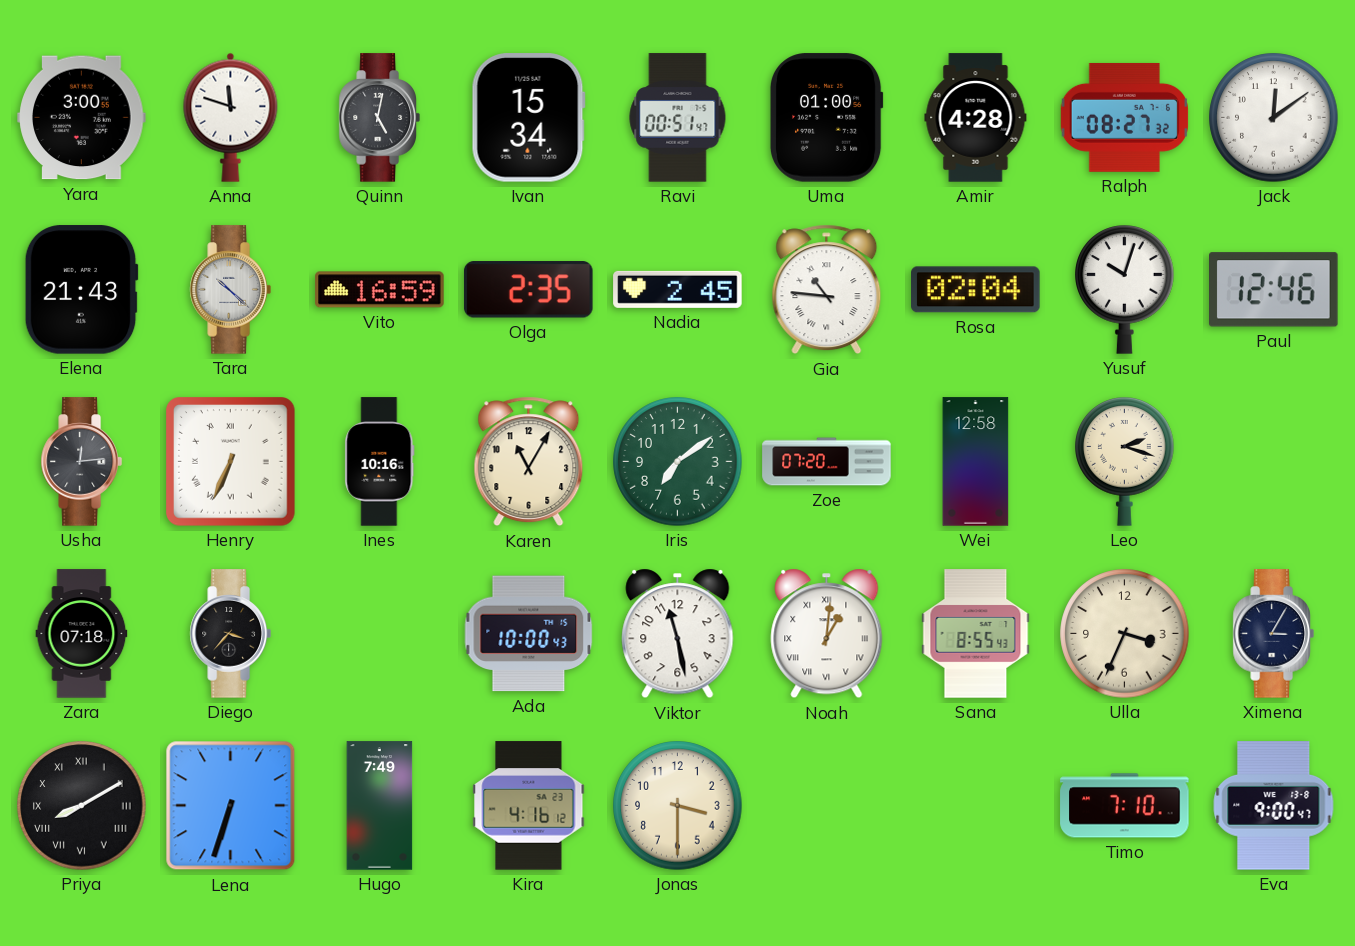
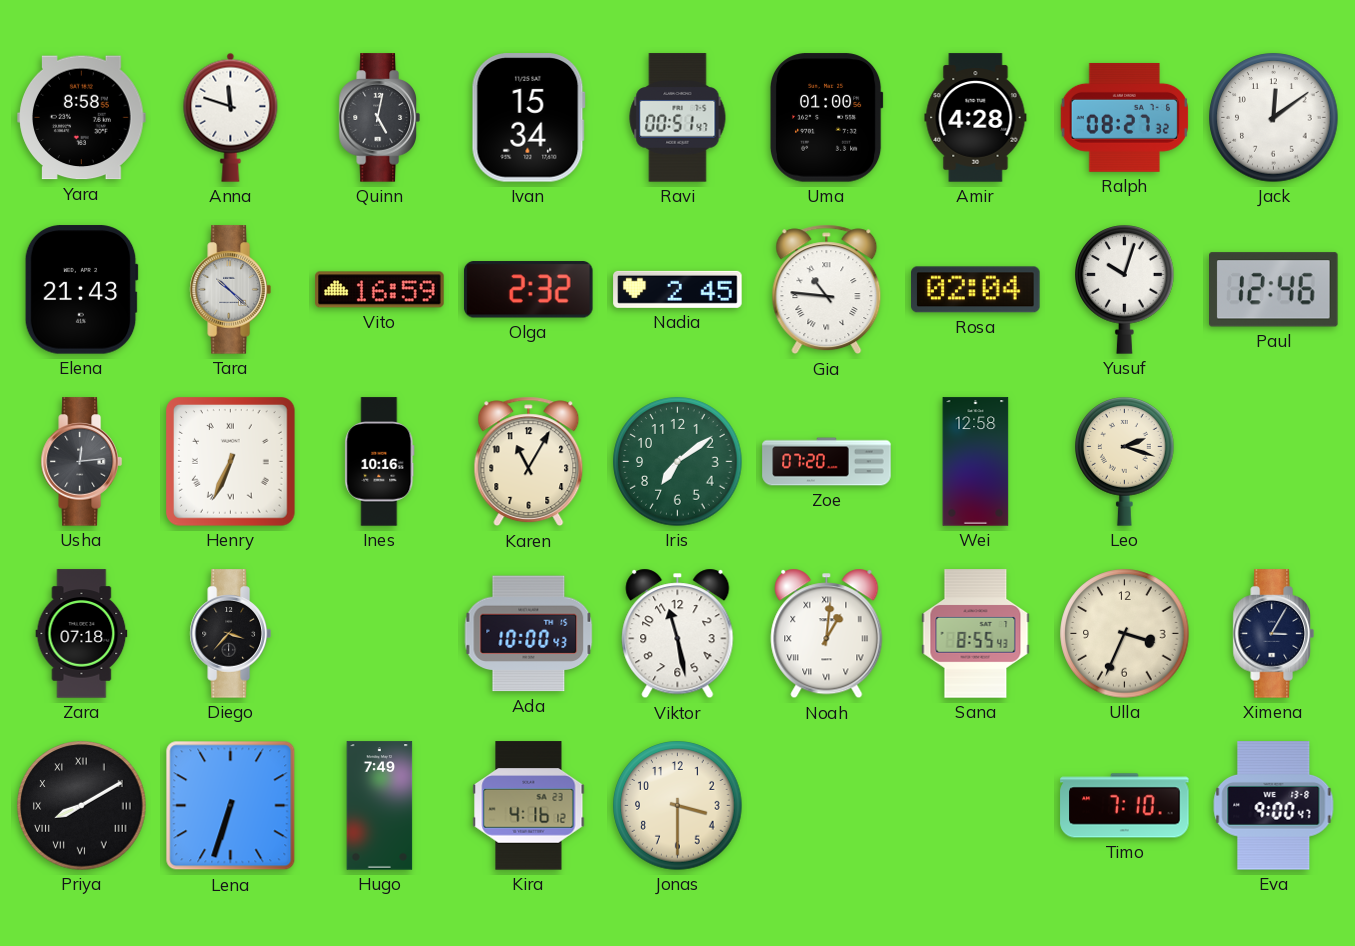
Yara: 3:00 -> 8:58
Olga: 2:35 -> 2:32
